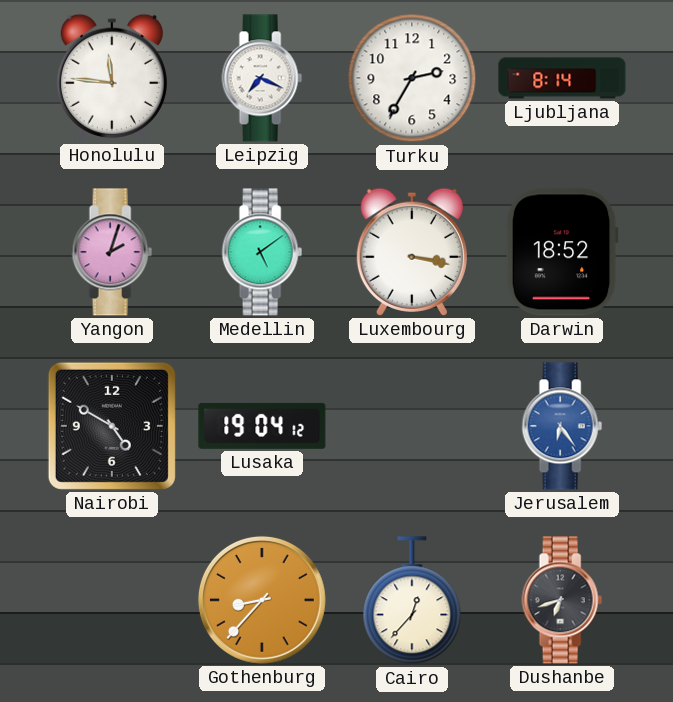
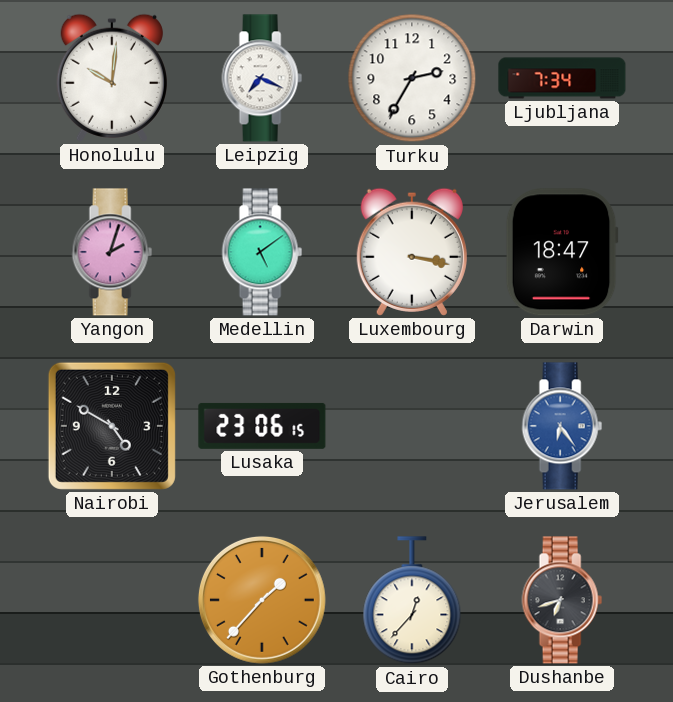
Honolulu: 11:46 -> 10:01
Ljubljana: 8:14 -> 7:34
Darwin: 18:52 -> 18:47
Lusaka: 19:04 -> 23:06
Gothenburg: 8:37 -> 1:37
